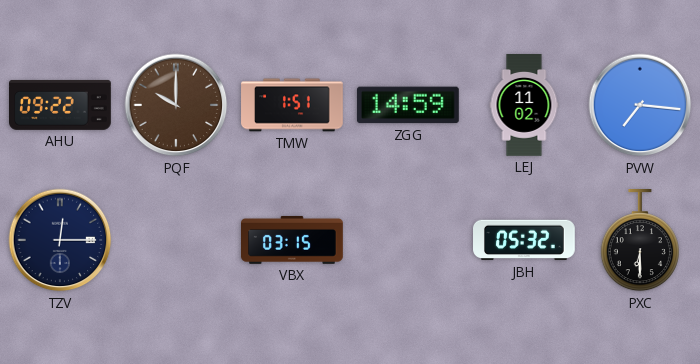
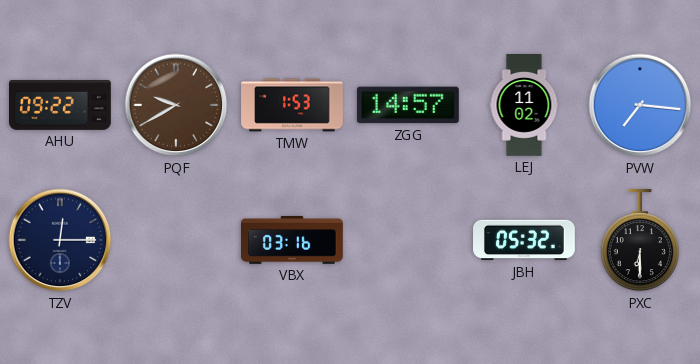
PQF: 10:00 -> 9:40
TMW: 1:51 -> 1:53
ZGG: 14:59 -> 14:57
VBX: 03:15 -> 03:16
